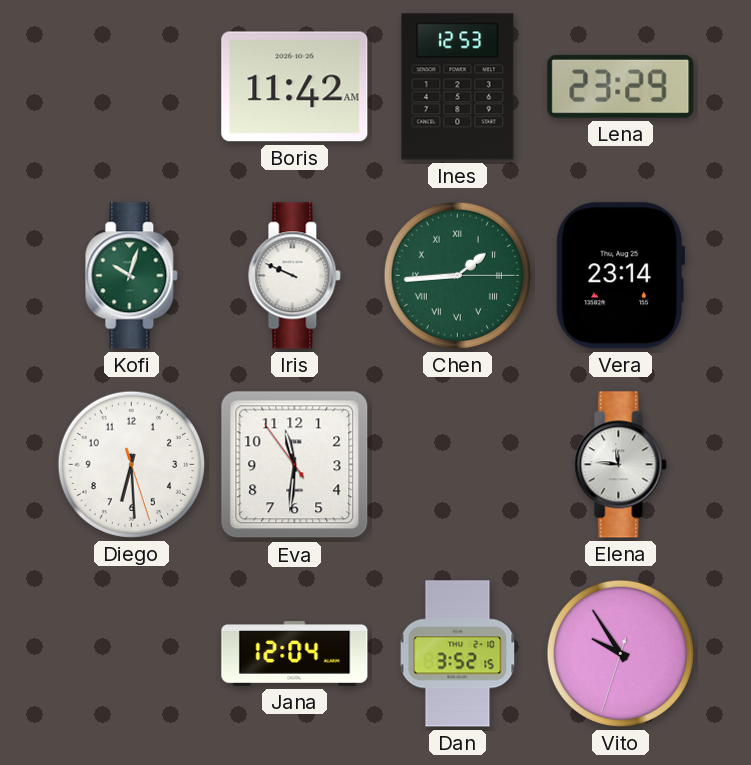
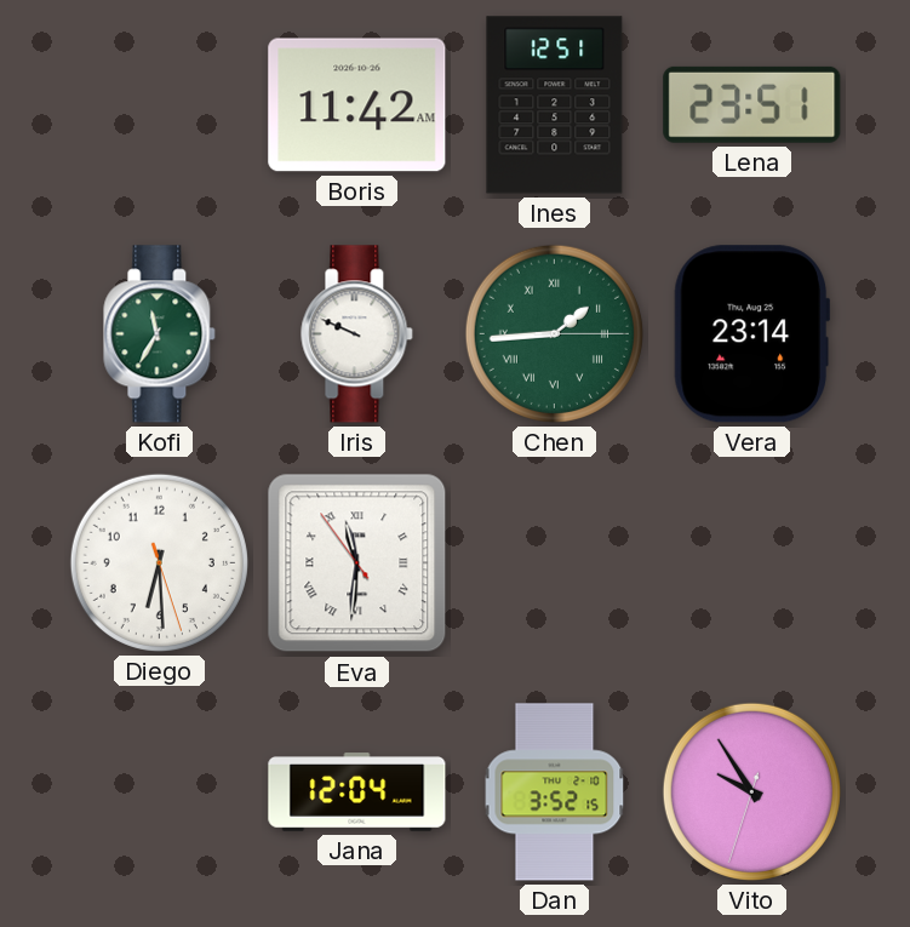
Ines: 12:53 -> 12:51
Lena: 23:29 -> 23:51
Kofi: 10:03 -> 11:35
Eva numerals: Arabic -> Roman
Elena: 11:46 -> none
